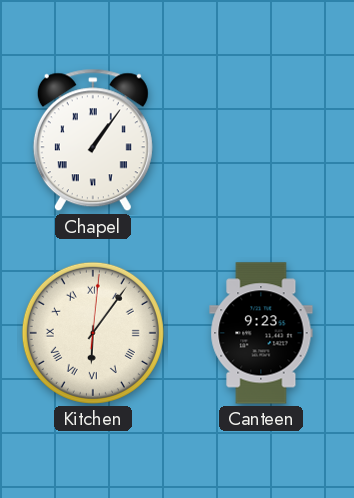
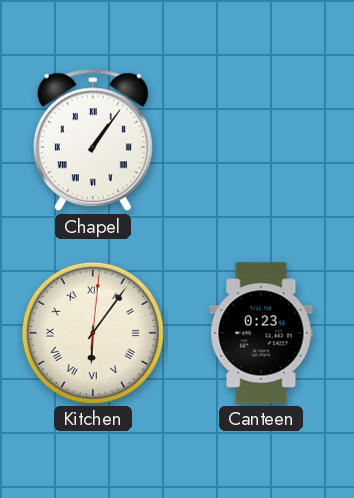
Canteen: 9:23 -> 0:23
